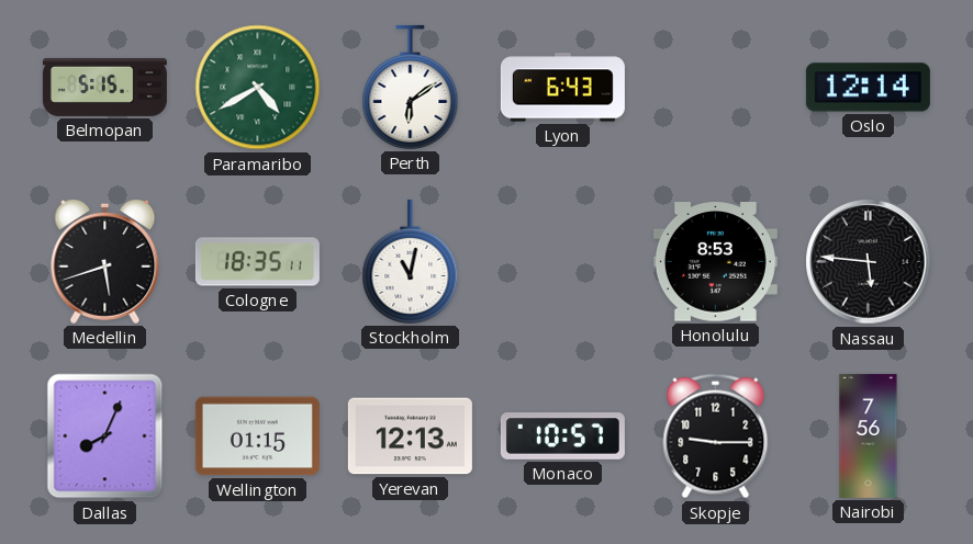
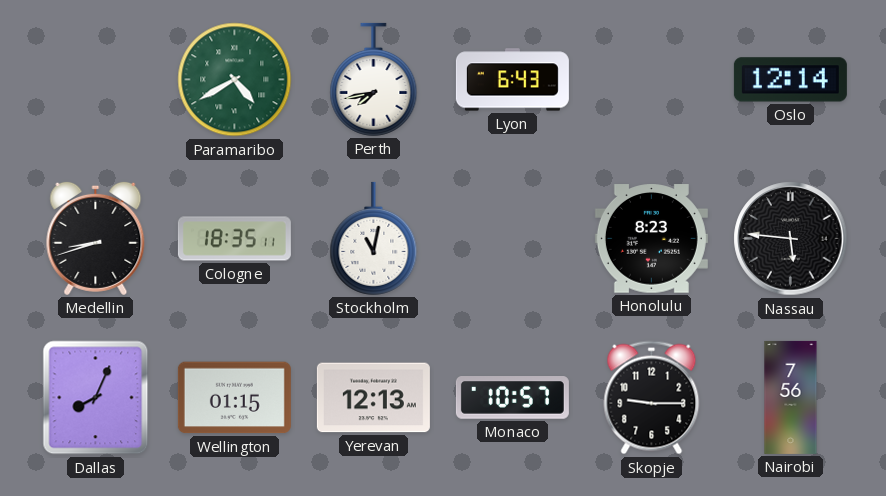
Belmopan: 5:15 -> none
Perth: 6:09 -> 7:43
Medellin: 5:42 -> 8:42
Honolulu: 8:53 -> 8:23
